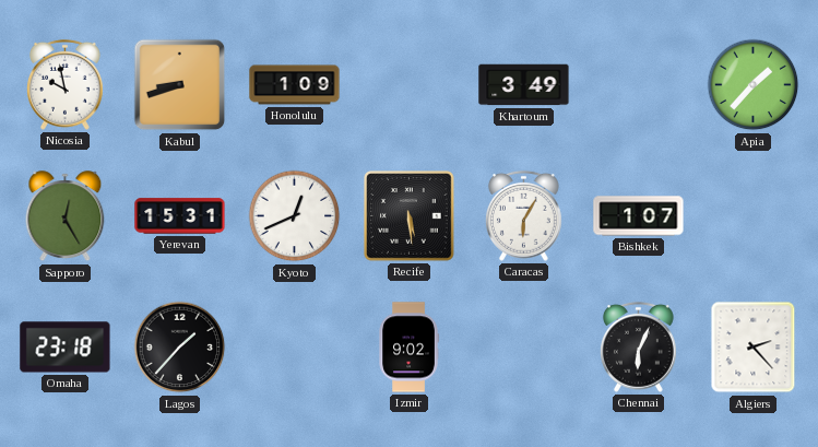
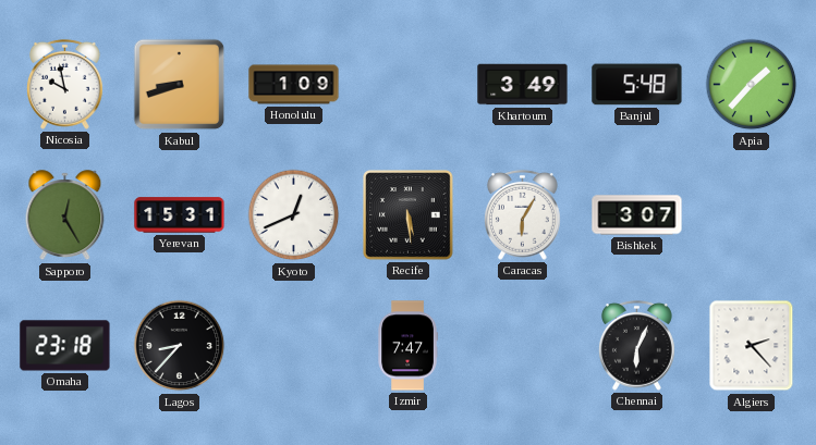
Banjul: none -> 5:48
Bishkek: 1:07 -> 3:07
Lagos: 1:37 -> 8:37
Izmir: 9:02 -> 7:47
